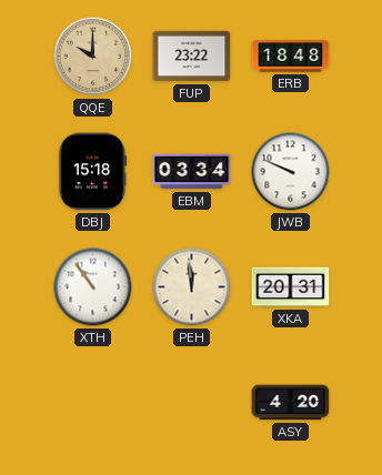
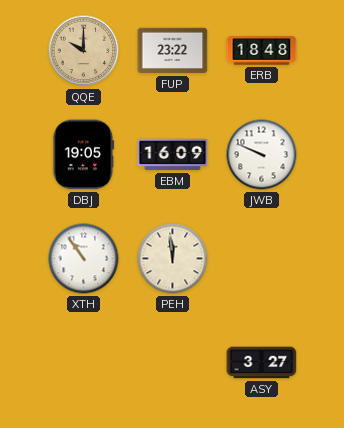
DBJ: 15:18 -> 19:05
EBM: 03:34 -> 16:09
XKA: 20:31 -> none
ASY: 4:20 -> 3:27
